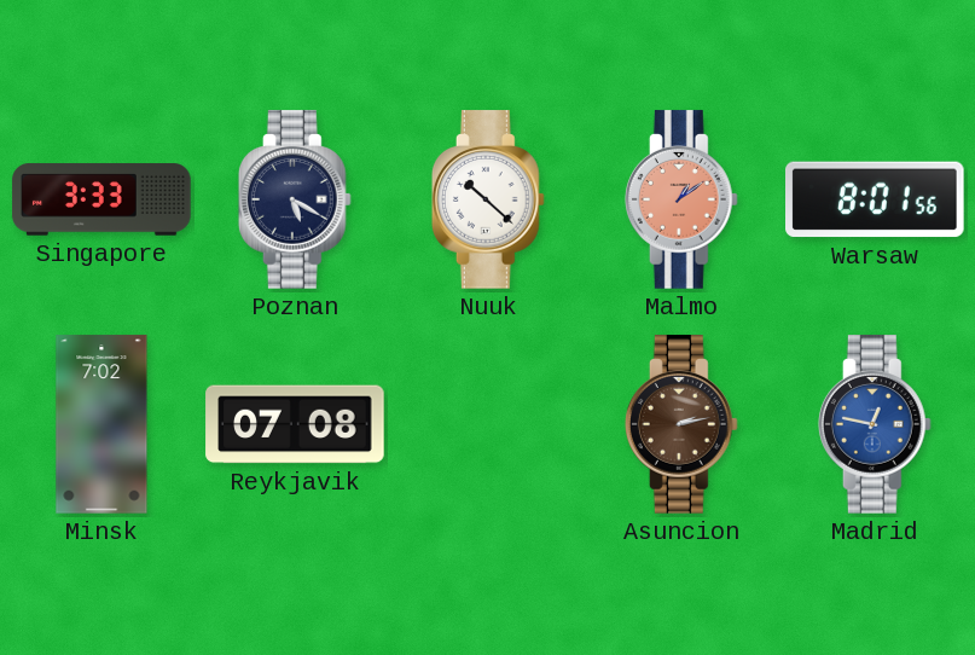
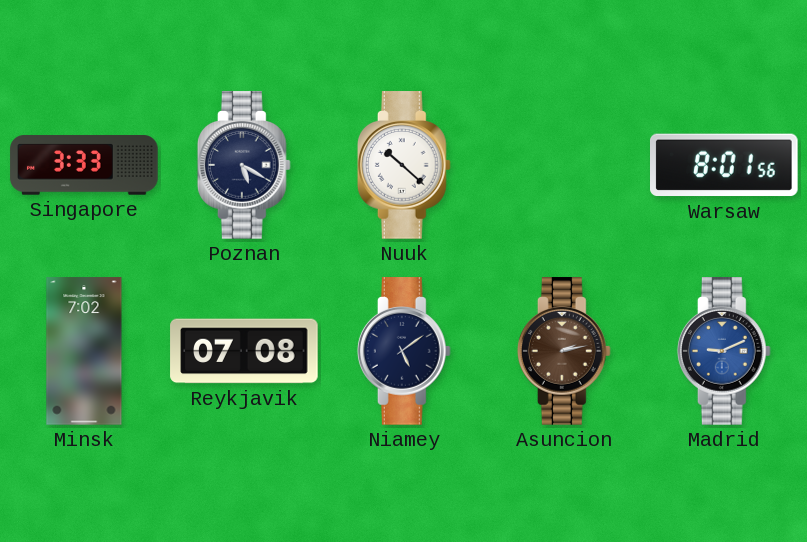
Malmo: 1:09 -> none
Niamey: none -> 5:09
Madrid: 12:47 -> 9:11
